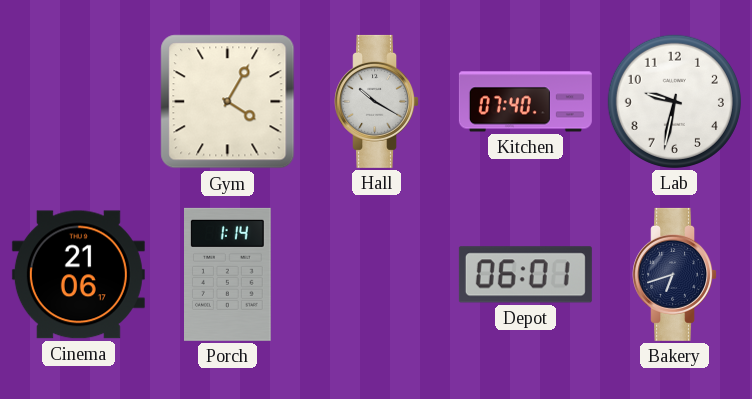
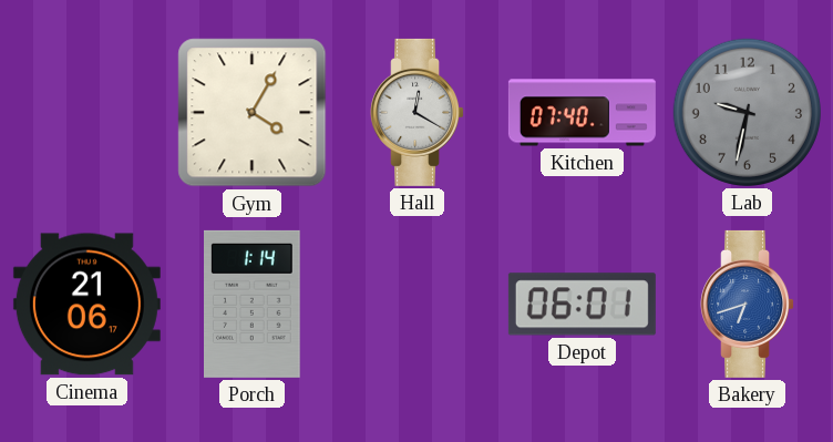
Hall: 10:20 -> 12:20
Lab dial: white -> grey
Bakery dial: navy -> blue
